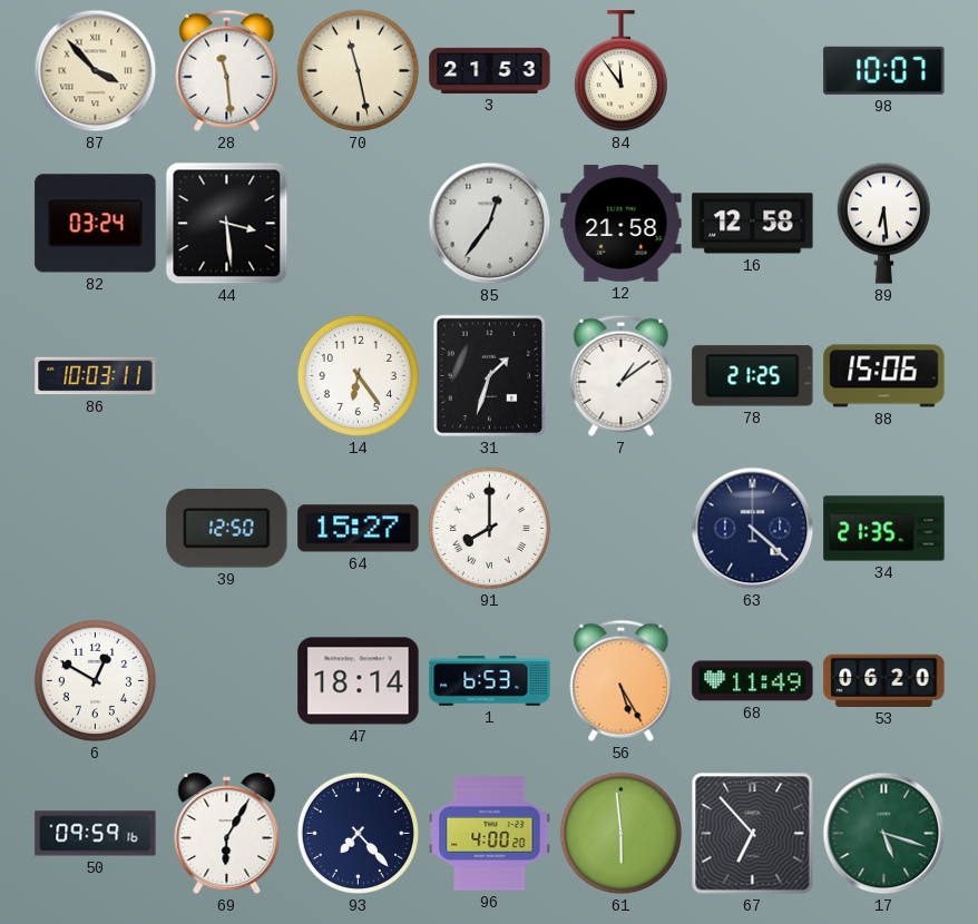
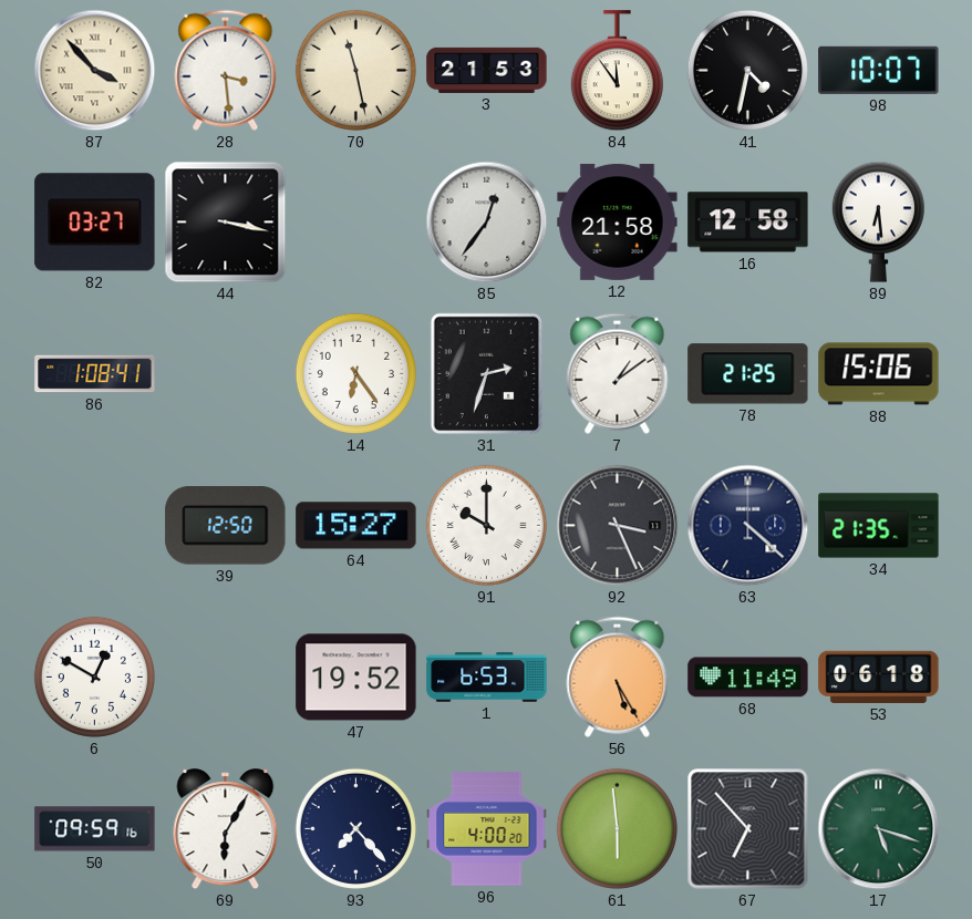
28: 11:29 -> 3:29
41: none -> 4:32
82: 03:24 -> 03:27
44: 3:29 -> 3:17
86: 10:03 -> 1:08
31: 1:33 -> 2:33
91: 8:00 -> 10:00
92: none -> 3:26
47: 18:14 -> 19:52
53: 06:20 -> 06:18
